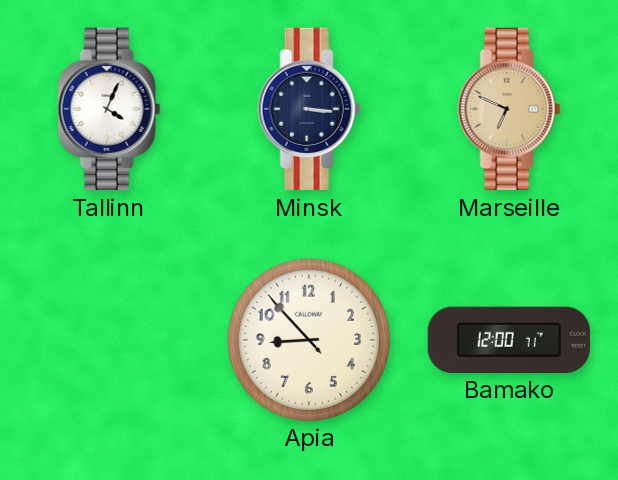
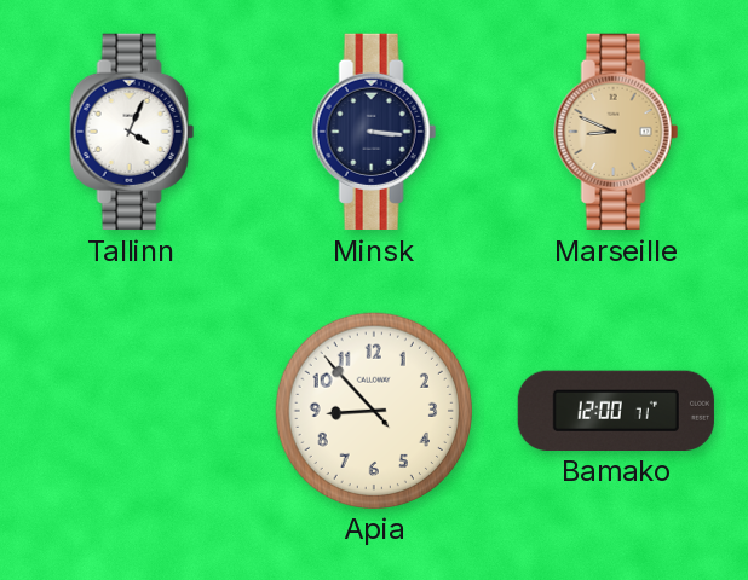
Marseille: 6:49 -> 8:49
